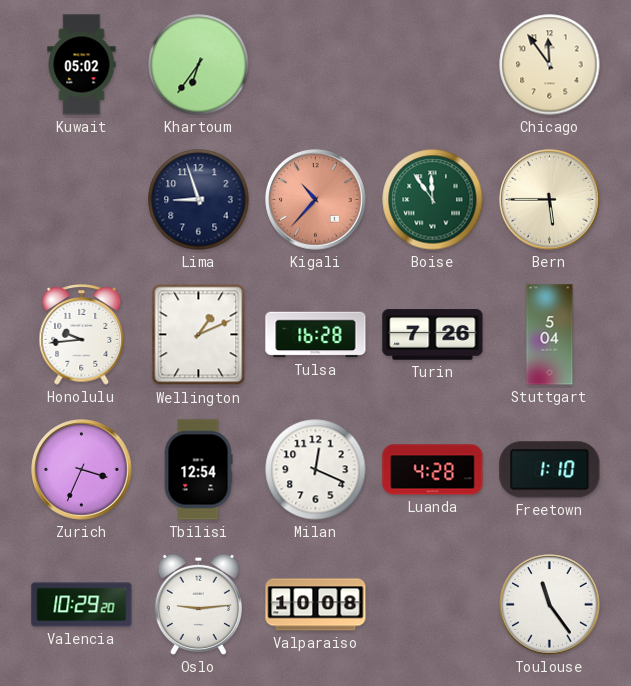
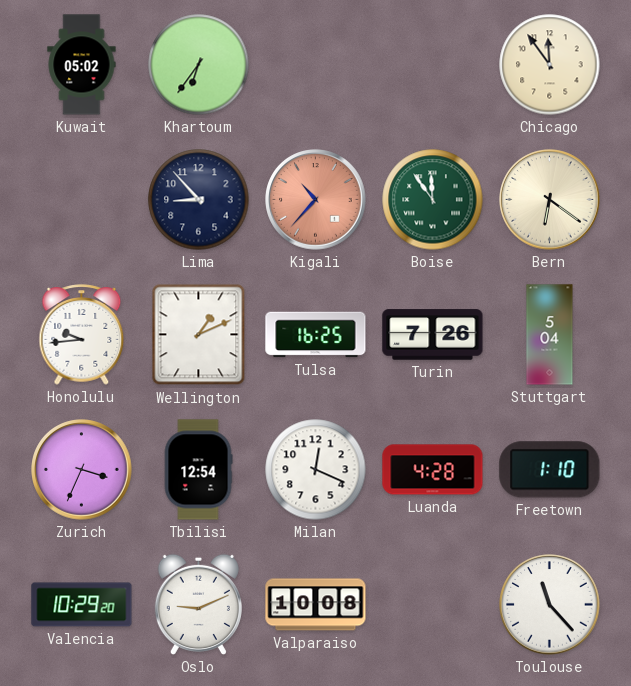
Lima: 8:57 -> 8:53
Bern: 5:45 -> 6:21
Tulsa: 16:28 -> 16:25
Oslo: 9:14 -> 9:11
Toulouse: 11:24 -> 11:23
